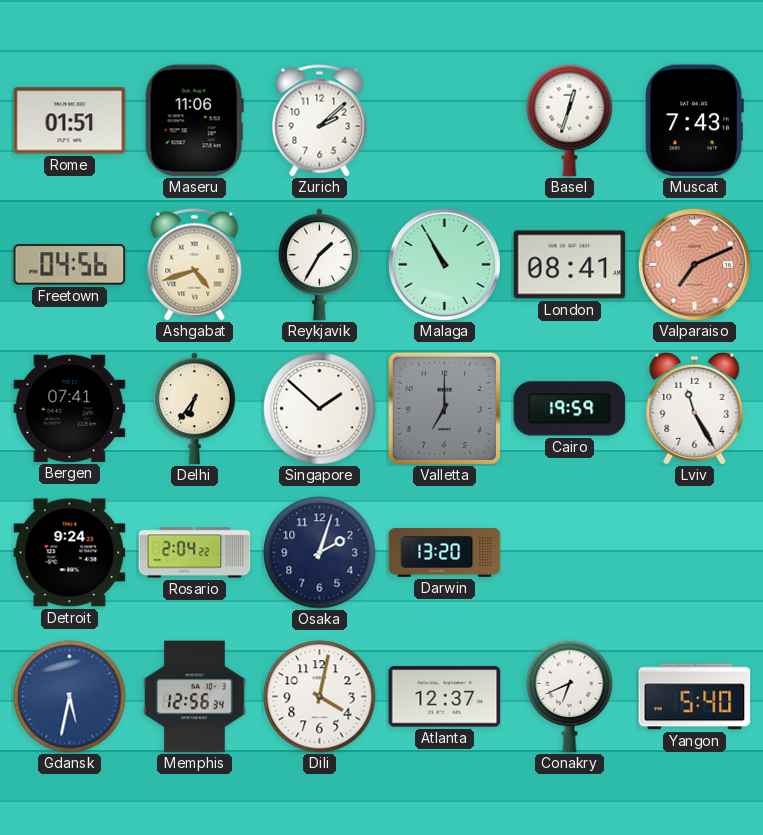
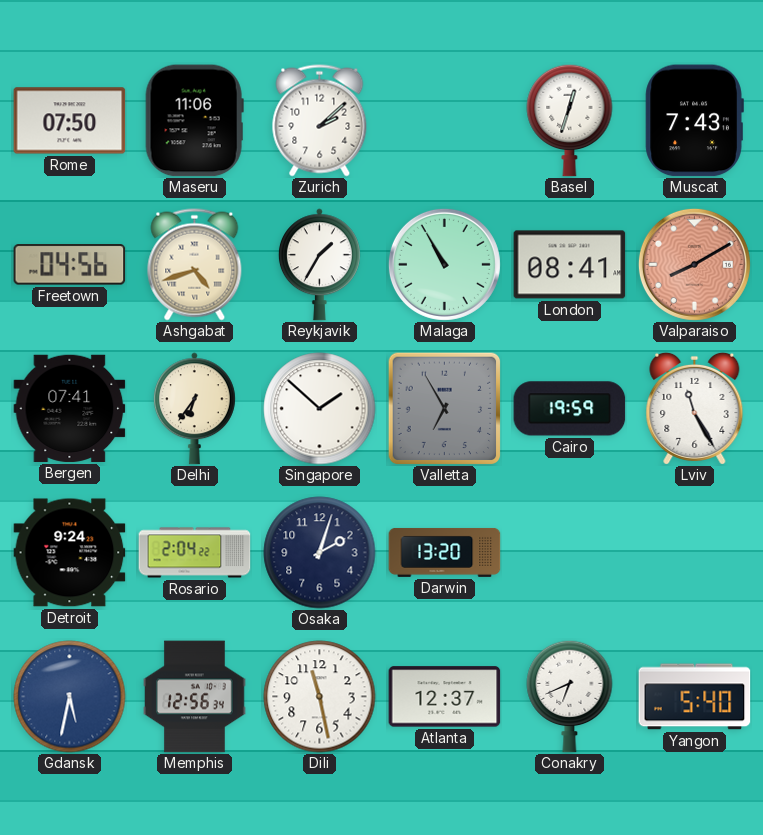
Rome: 01:51 -> 07:50
Valparaiso: 7:11 -> 8:10
Valletta: 7:00 -> 6:55
Dili: 4:02 -> 11:28
